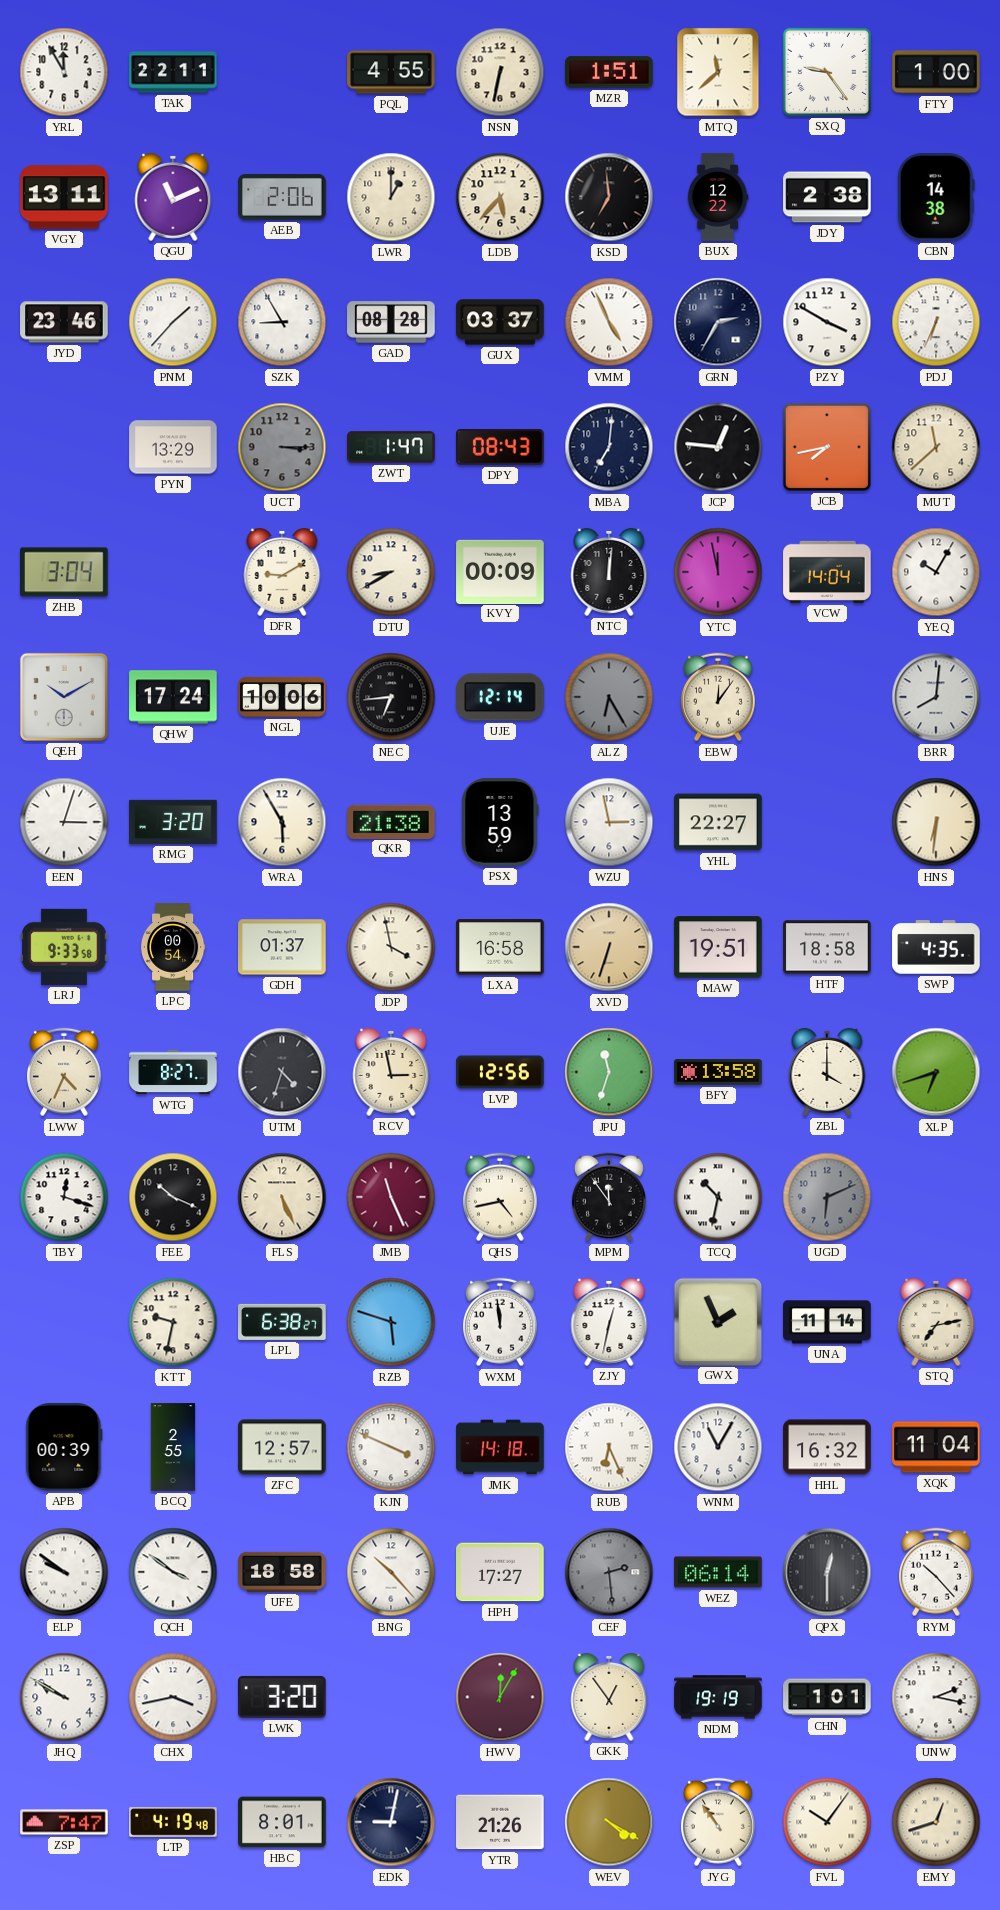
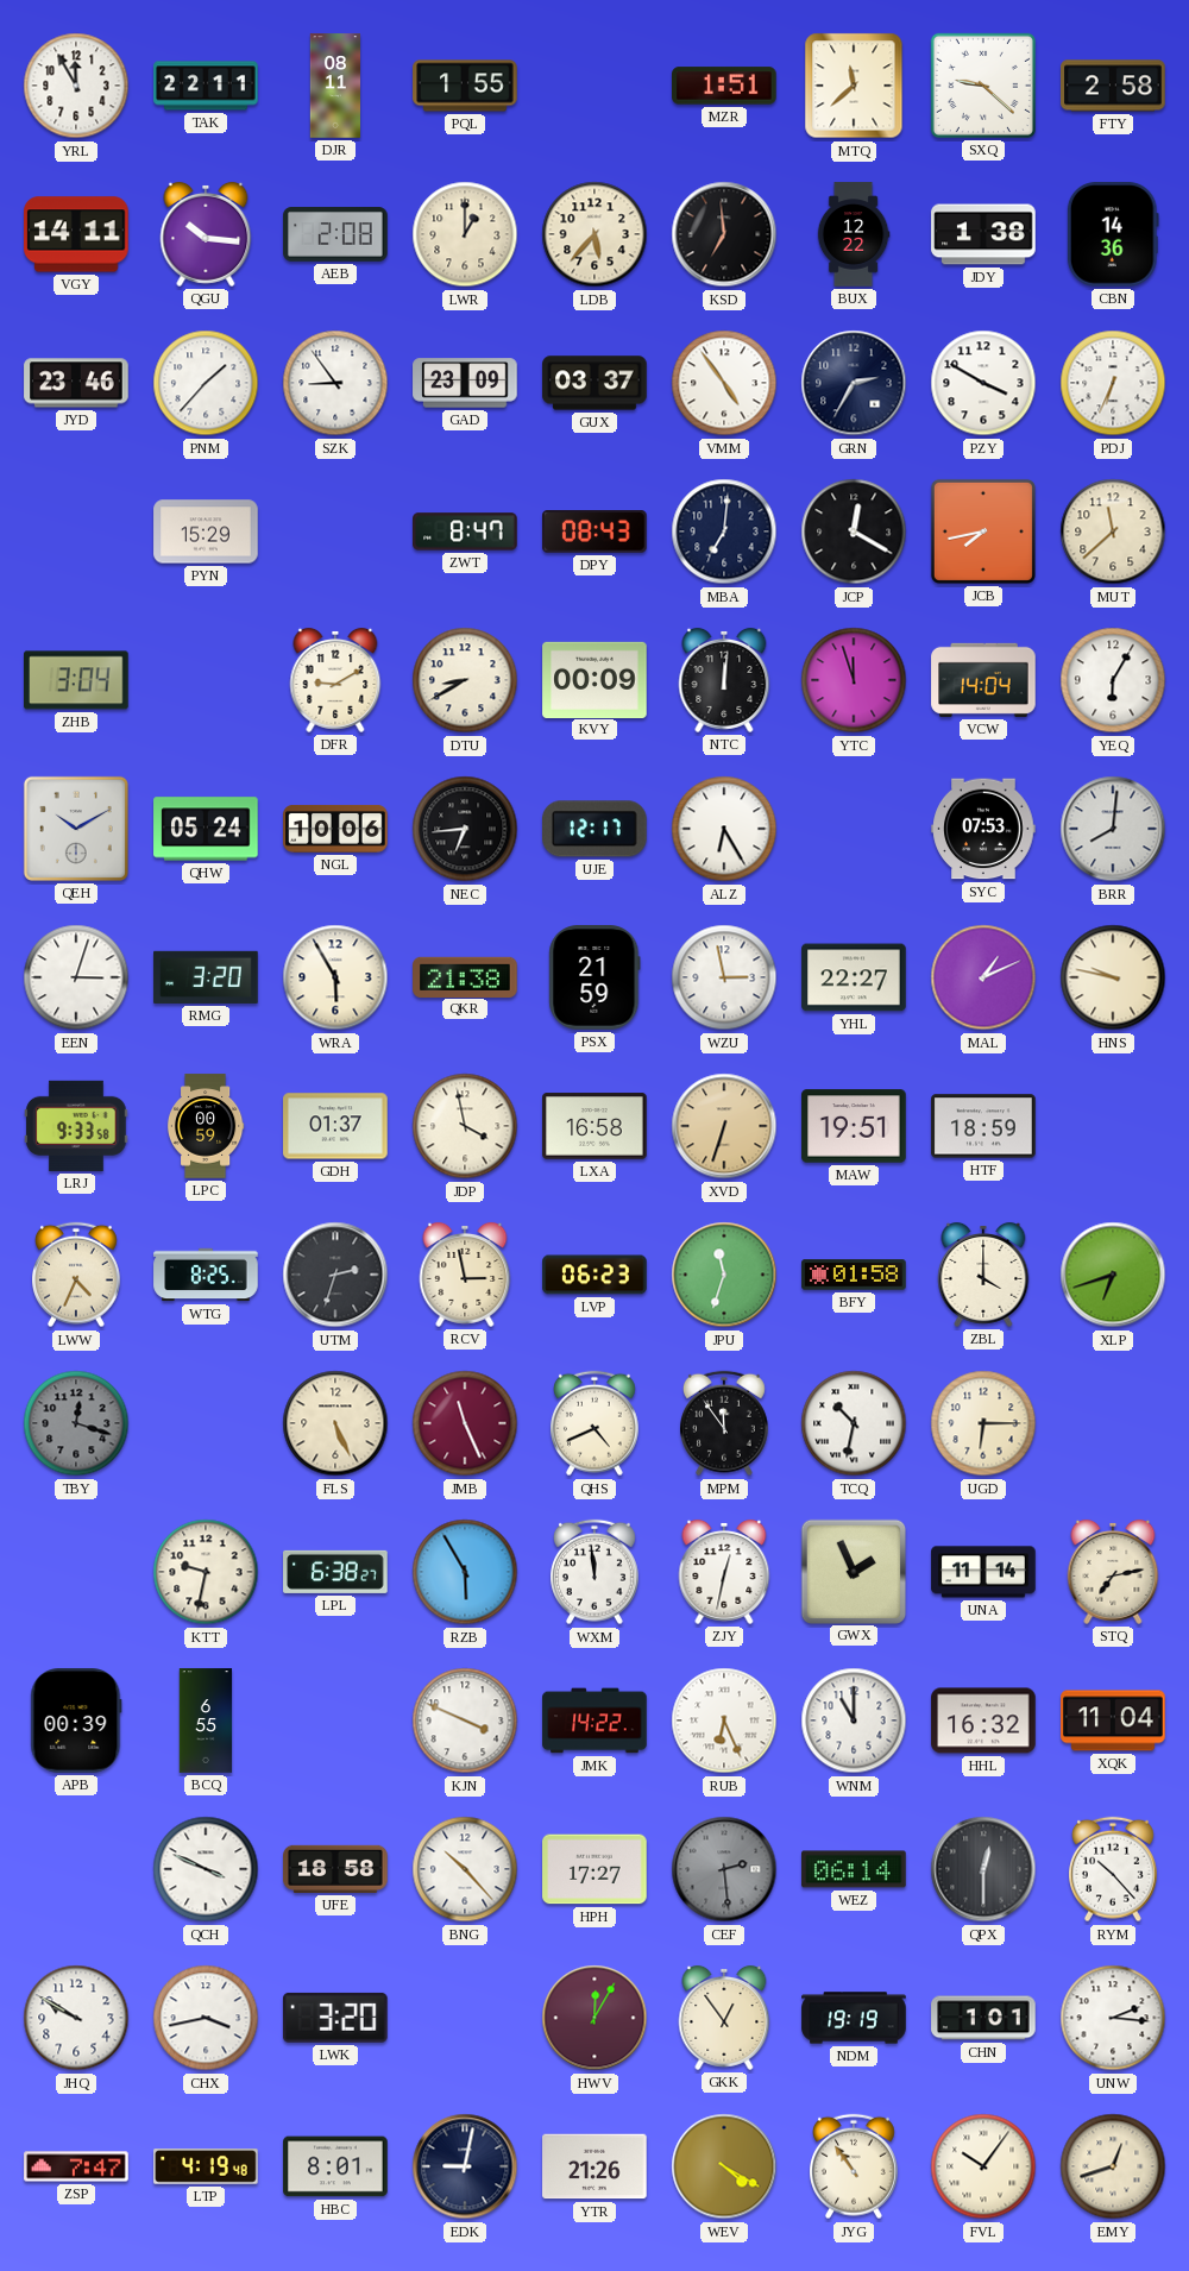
DJR: none -> 08:11
PQL: 4:55 -> 1:55
NSN: 6:32 -> none
SXQ: 9:24 -> 9:22
FTY: 1:00 -> 2:58
VGY: 13:11 -> 14:11
QGU: 11:11 -> 10:16
AEB: 2:06 -> 2:08
JDY: 2:38 -> 1:38
CBN: 14:38 -> 14:36
SZK: 8:55 -> 8:54
GAD: 08:28 -> 23:09
VMM: 4:56 -> 4:54
PYN: 13:29 -> 15:29
UCT: 3:15 -> none
ZWT: 1:47 -> 8:47
JCP: 12:46 -> 12:20
YTC: 11:58 -> 11:57
YEQ: 10:05 -> 6:05
QHW: 17:24 -> 05:24
UJE: 12:14 -> 12:17
ALZ dial: grey -> white
EBW: 12:06 -> none
SYC: none -> 07:53
PSX: 13:59 -> 21:59
MAL: none -> 1:11
HNS: 6:31 -> 9:47
LPC: 00:54 -> 00:59
HTF: 18:58 -> 18:59
SWP: 4:35 -> none
WTG: 8:27 -> 8:25
UTM: 4:33 -> 2:33
LVP: 12:56 -> 06:23
BFY: 13:58 -> 01:58
TBY dial: white -> grey
FEE: 10:19 -> none
QHS: 4:43 -> 4:41
UGD: 6:11 -> 6:15
UGD dial: grey -> cream
RZB: 5:48 -> 5:55
BCQ: 2:55 -> 6:55
ZFC: 12:57 -> none
JMK: 14:18 -> 14:22
WNM: 11:05 -> 11:00
ELP: 9:51 -> none
QCH: 3:51 -> 3:49
UNW: 2:17 -> 2:16
